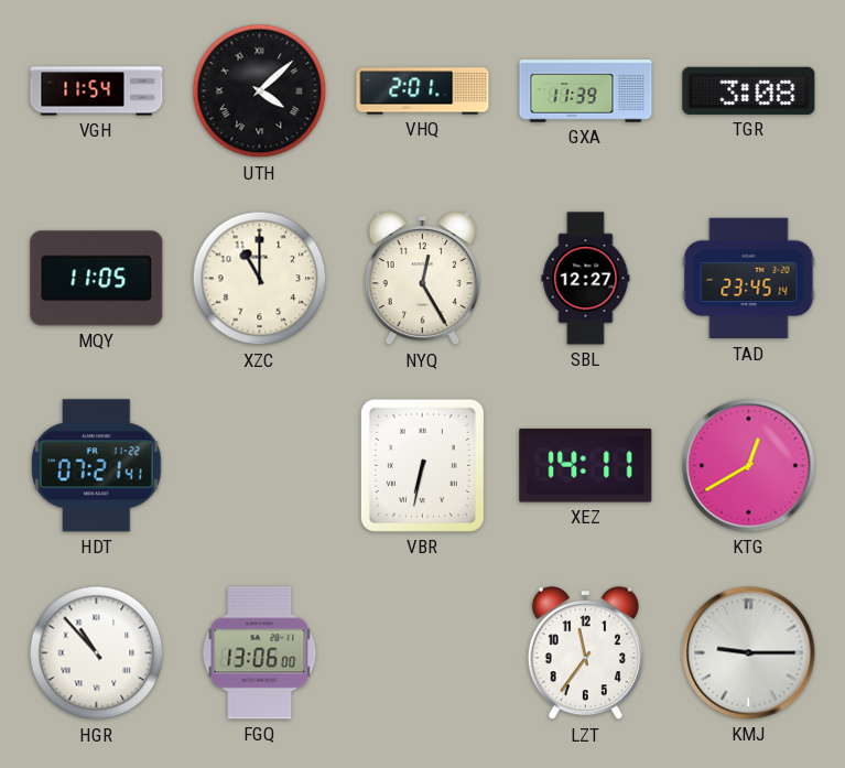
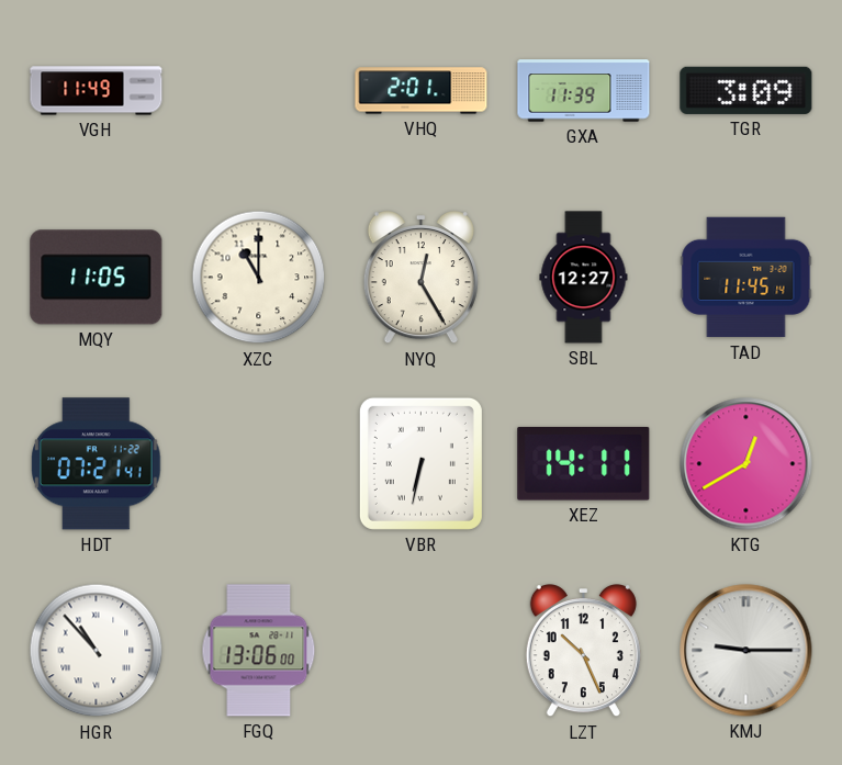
VGH: 11:54 -> 11:49
UTH: 4:08 -> none
TGR: 3:08 -> 3:09
TAD: 23:45 -> 11:45
LZT: 11:36 -> 10:26
